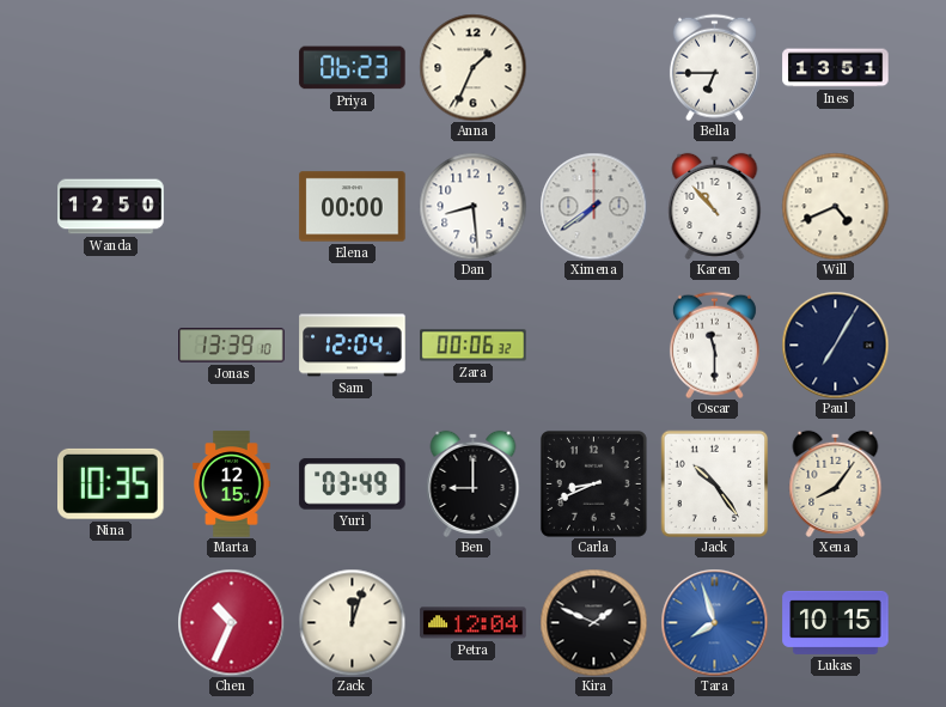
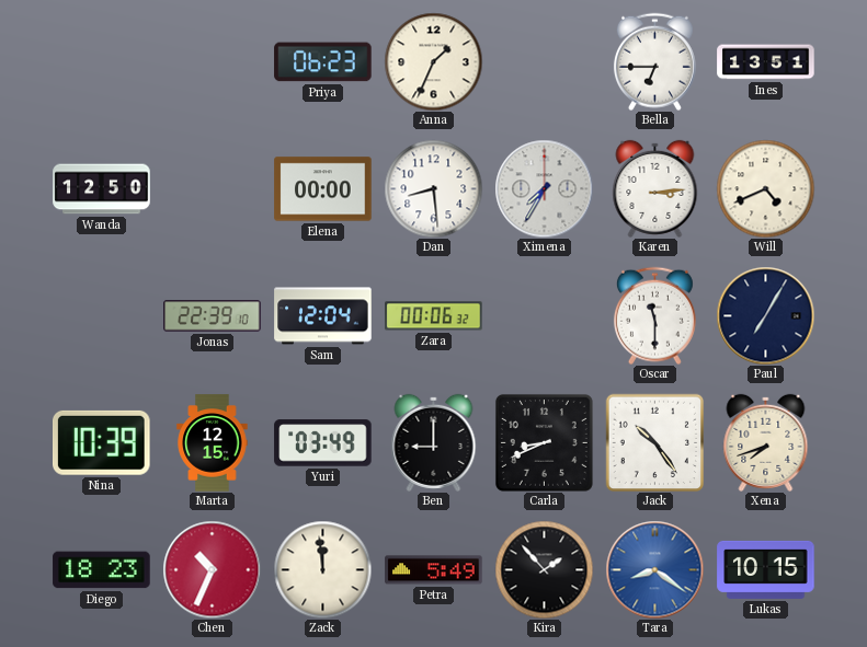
Ximena: 7:39 -> 7:35
Karen: 10:53 -> 3:14
Jonas: 13:39 -> 22:39
Nina: 10:35 -> 10:39
Xena: 8:06 -> 7:42
Diego: none -> 18:23
Zack: 12:03 -> 11:59
Petra: 12:04 -> 5:49
Kira: 1:49 -> 1:53
Tara: 7:57 -> 8:21
